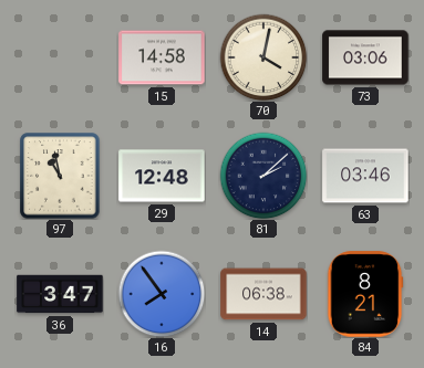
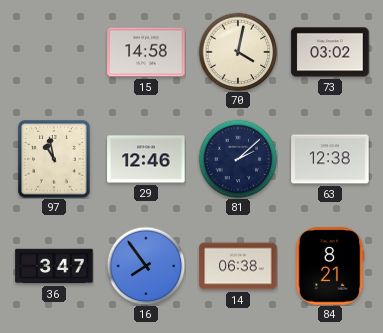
73: 03:06 -> 03:02
29: 12:48 -> 12:46
63: 03:46 -> 12:38
